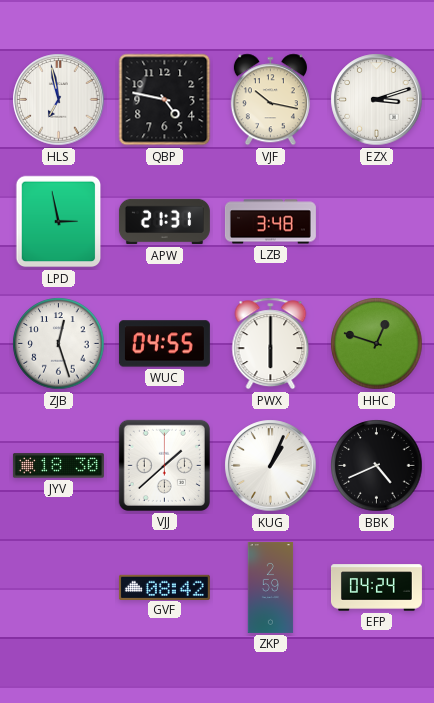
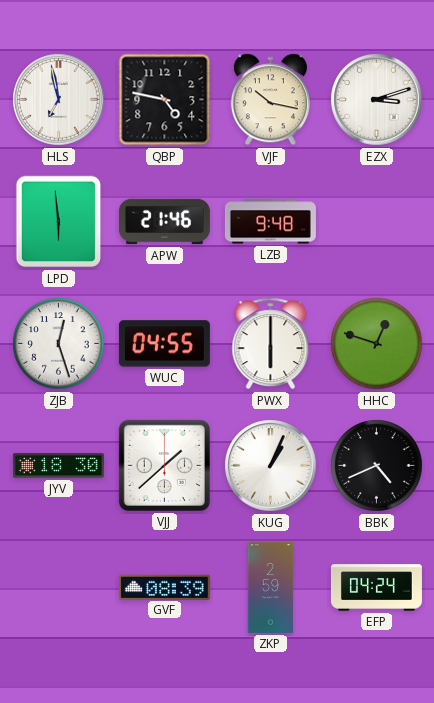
LPD: 2:58 -> 5:59
APW: 21:31 -> 21:46
LZB: 3:48 -> 9:48
GVF: 08:42 -> 08:39
